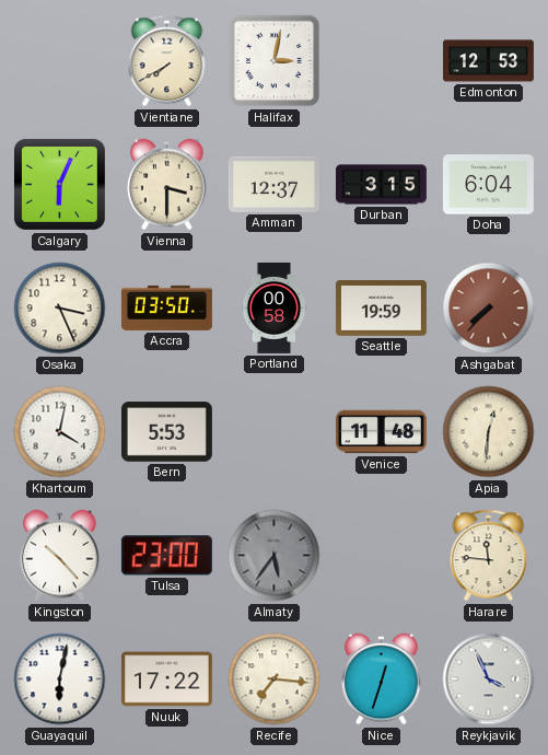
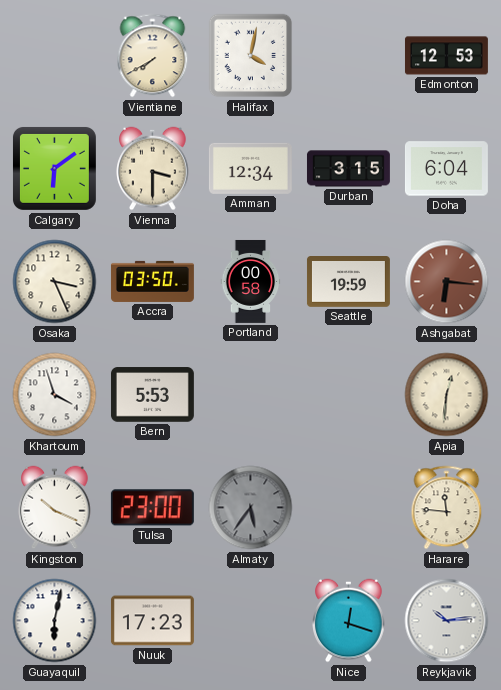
Halifax: 3:02 -> 4:02
Calgary: 6:04 -> 6:09
Amman: 12:37 -> 12:34
Ashgabat: 7:37 -> 6:16
Khartoum: 4:02 -> 3:57
Venice: 11:48 -> none
Kingston: 10:23 -> 10:19
Nuuk: 17:22 -> 17:23
Recife: 7:16 -> none
Nice: 12:33 -> 12:18
Reykjavik: 3:56 -> 10:14
